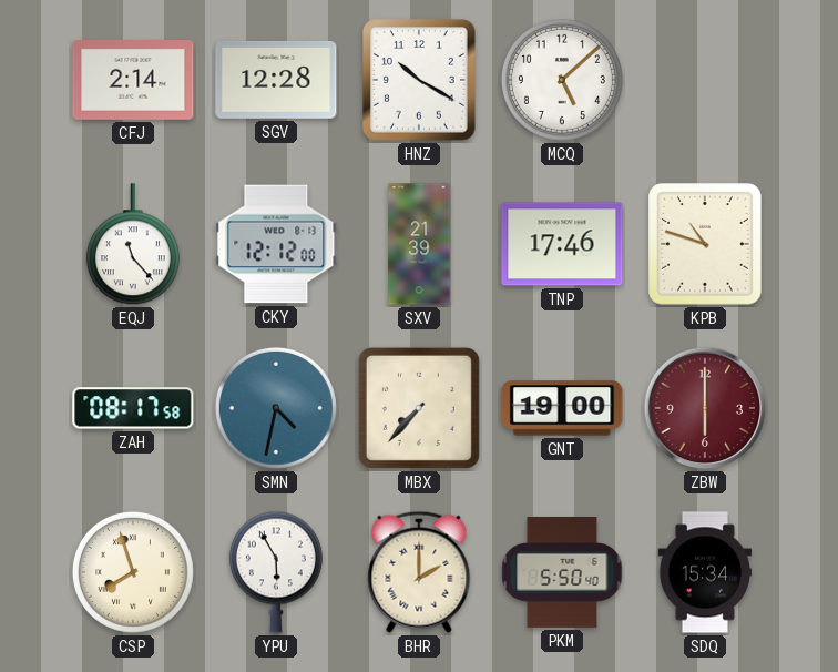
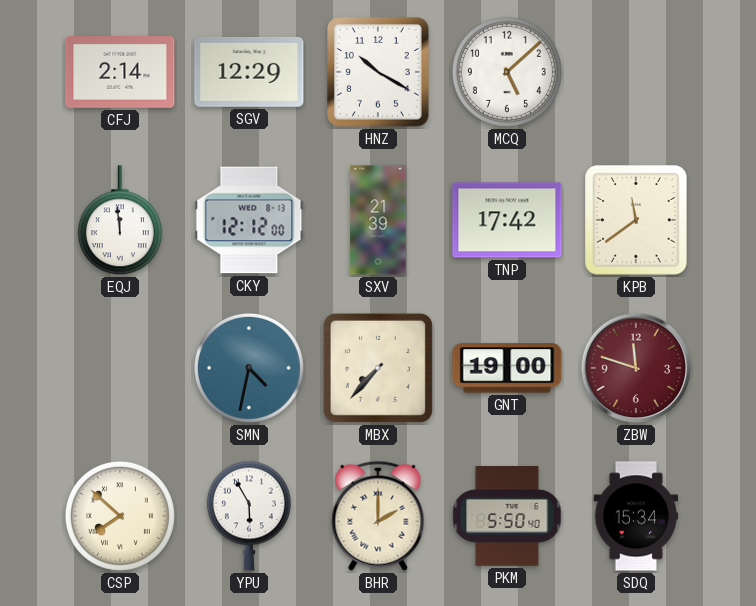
SGV: 12:28 -> 12:29
EQJ: 11:23 -> 11:59
TNP: 17:46 -> 17:42
KPB: 10:48 -> 11:39
ZAH: 08:17 -> none
ZBW: 6:00 -> 11:48
CSP: 7:57 -> 7:52
